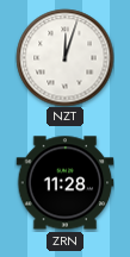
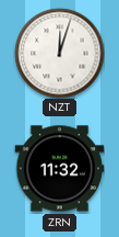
ZRN: 11:28 -> 11:32
